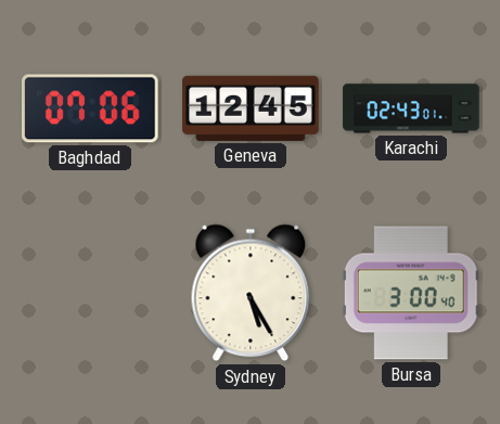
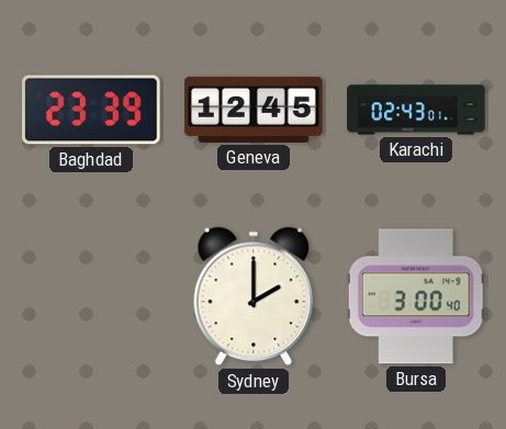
Baghdad: 07:06 -> 23:39
Sydney: 5:25 -> 2:00
